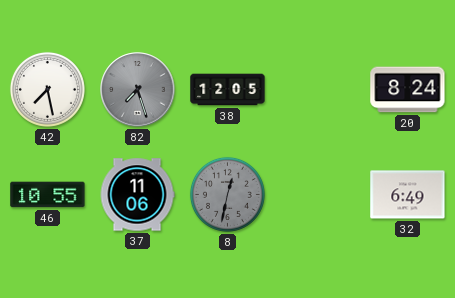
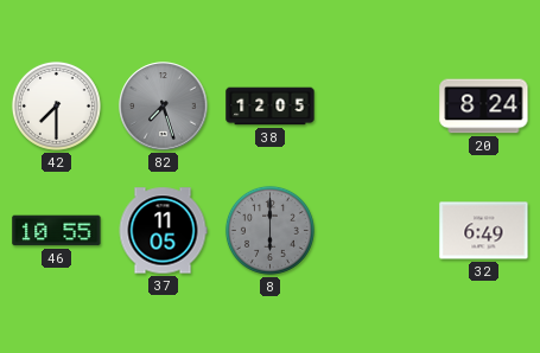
42: 7:28 -> 7:30
37: 11:06 -> 11:05
8: 12:32 -> 6:00
